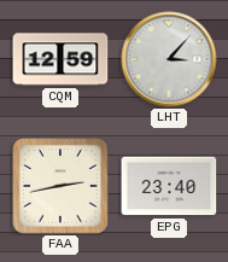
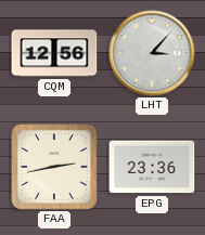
CQM: 12:59 -> 12:56
EPG: 23:40 -> 23:36
